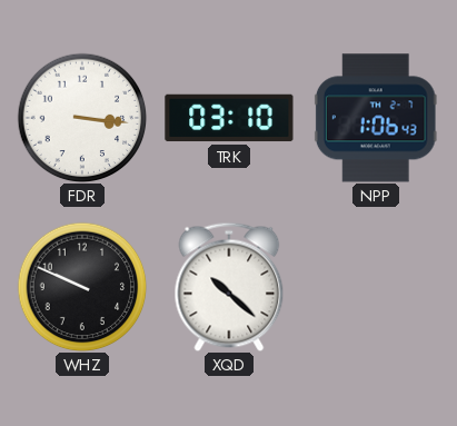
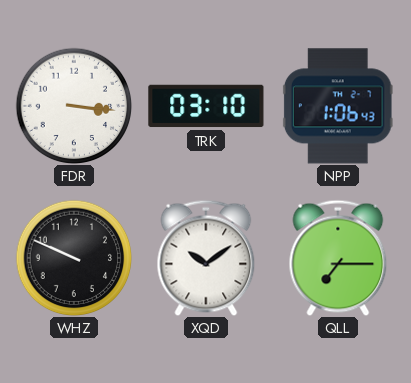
XQD: 10:22 -> 10:09
QLL: none -> 7:15
